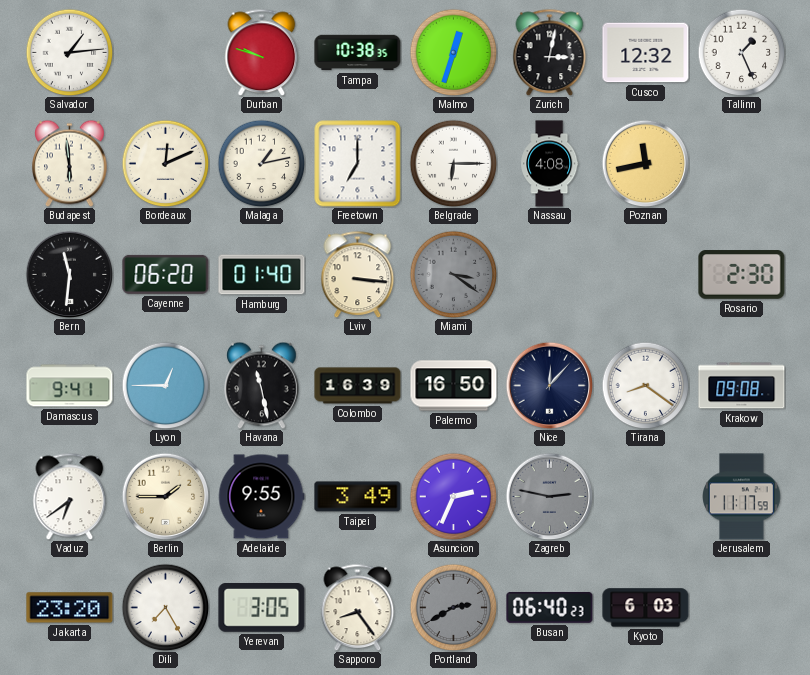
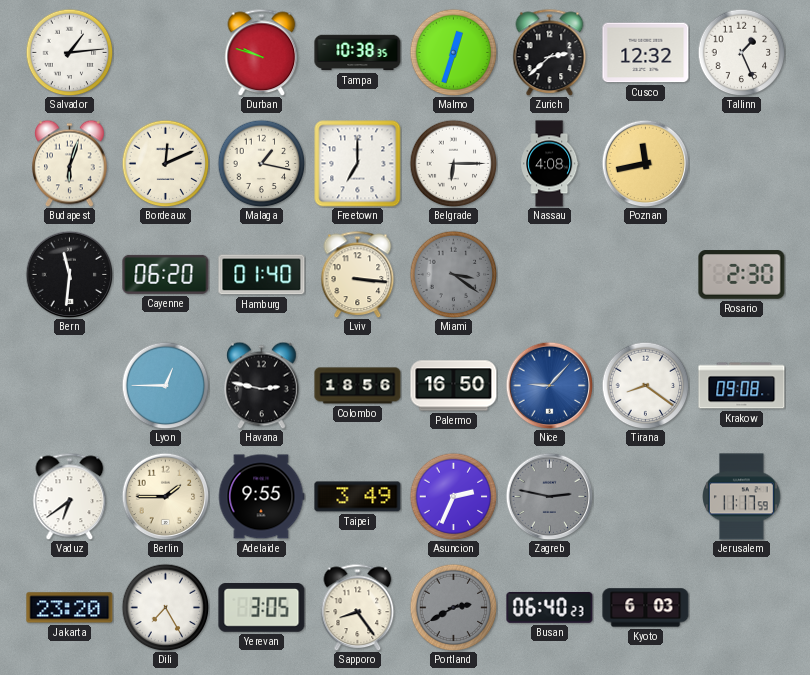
Zurich: 3:02 -> 2:38
Budapest: 5:59 -> 6:03
Malaga: 1:13 -> 1:17
Damascus: 9:41 -> none
Havana: 11:28 -> 2:47
Colombo: 16:39 -> 18:56
Nice: 12:07 -> 9:07
Nice dial: navy -> blue
